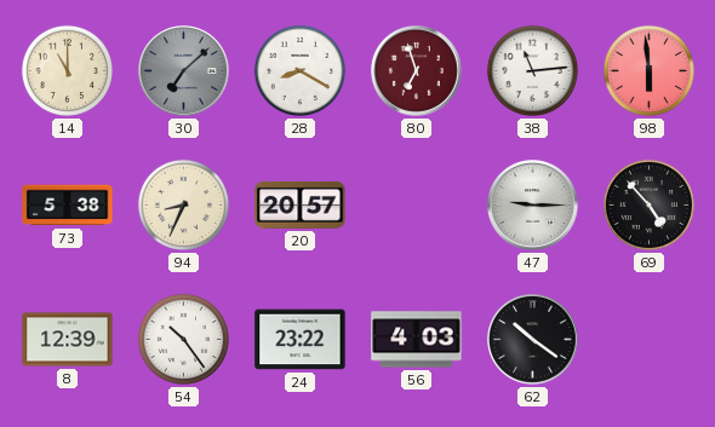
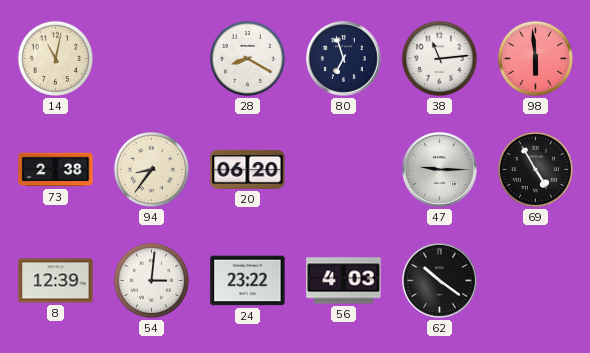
14: 11:00 -> 11:02
30: 7:08 -> none
80 dial: burgundy -> navy
73: 5:38 -> 2:38
94: 8:34 -> 8:36
20: 20:57 -> 06:20
69: 4:53 -> 4:55
54: 10:24 -> 3:01
